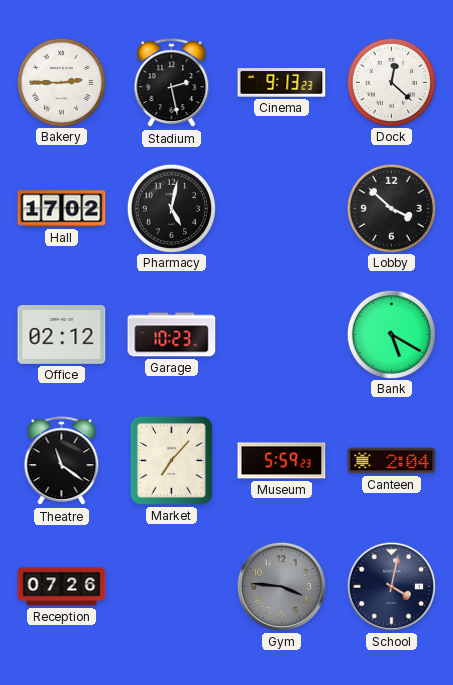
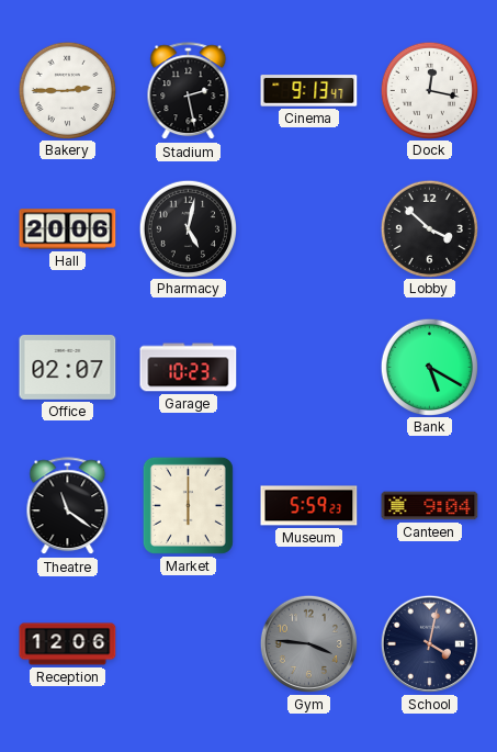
Cinema: 9:13:23 -> 9:13:47
Dock: 12:22 -> 12:17
Hall: 17:02 -> 20:06
Office: 02:12 -> 02:07
Market: 7:07 -> 6:00
Canteen: 2:04 -> 9:04
Reception: 07:26 -> 12:06
